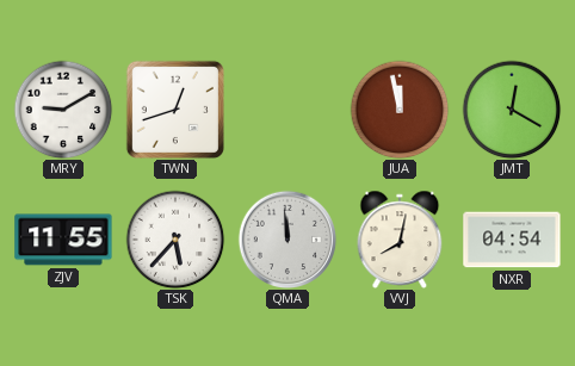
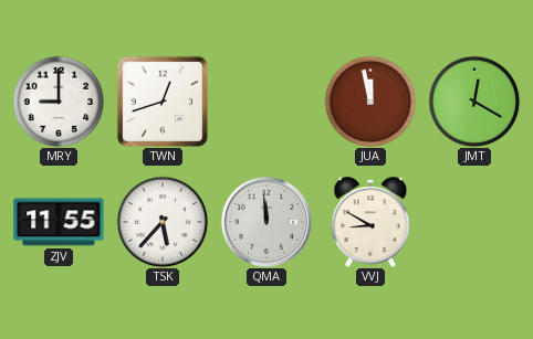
MRY: 9:10 -> 9:00
VVJ: 8:02 -> 8:50
NXR: 04:54 -> none
